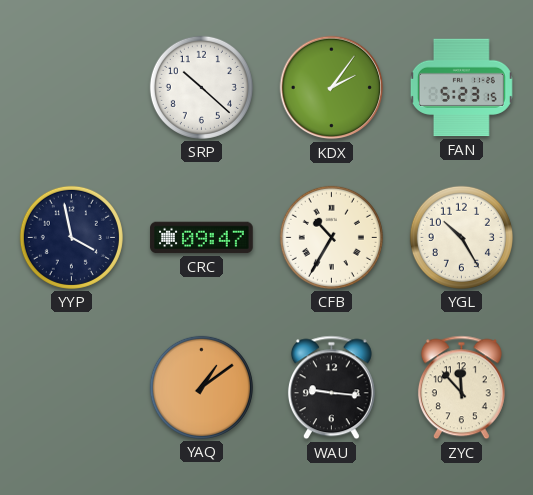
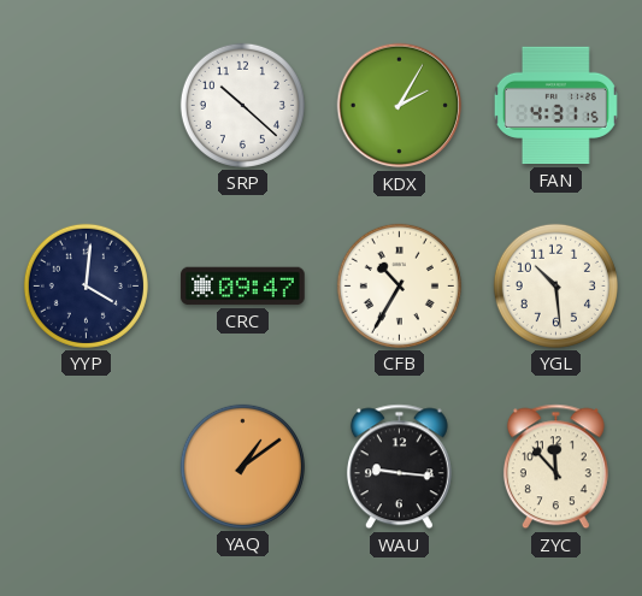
KDX: 2:06 -> 2:05
FAN: 5:23 -> 4:31
YYP: 3:58 -> 4:01
YGL: 10:25 -> 10:29
